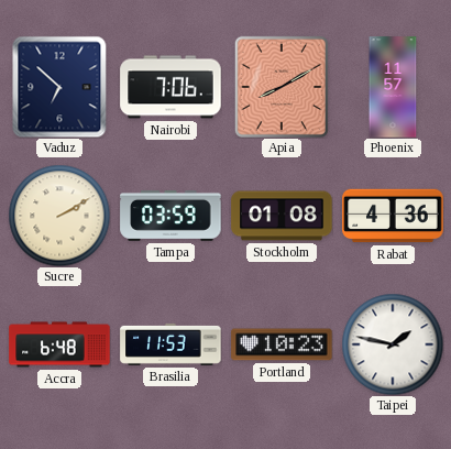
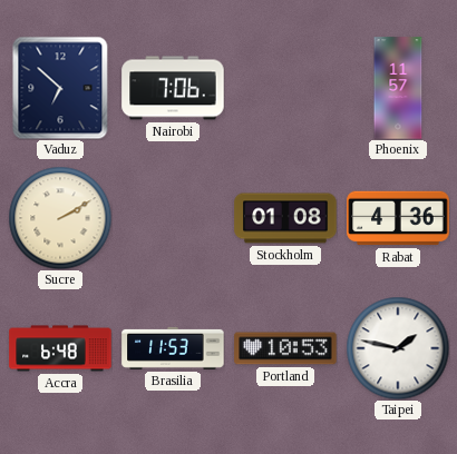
Apia: 8:10 -> none
Tampa: 03:59 -> none
Portland: 10:23 -> 10:53
